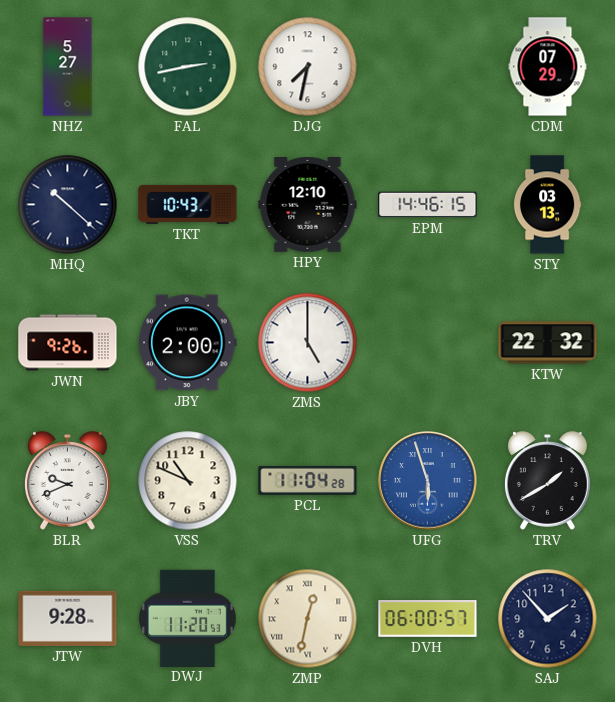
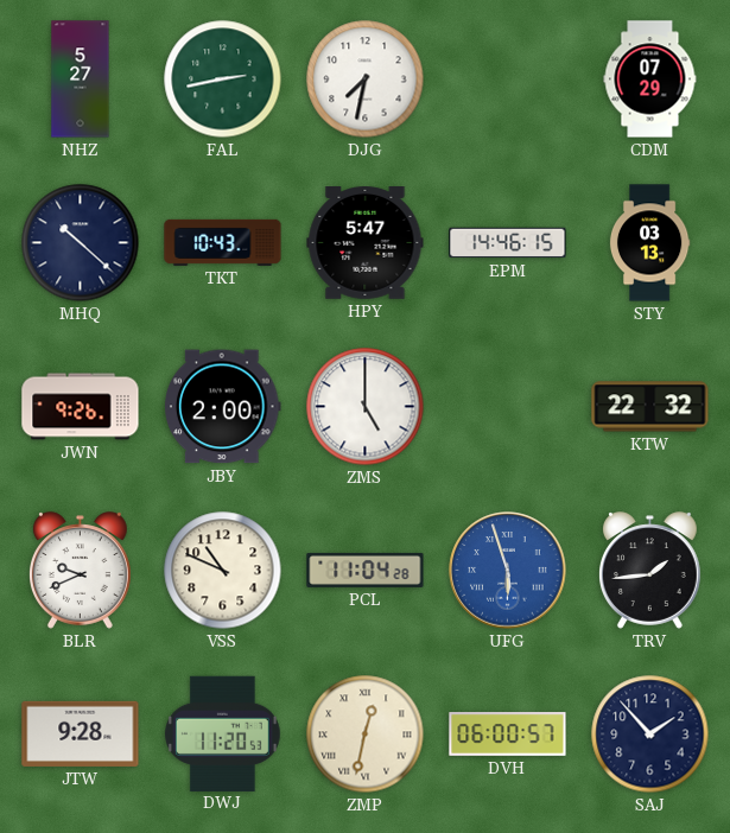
HPY: 12:10 -> 5:47
TRV: 1:40 -> 1:44
